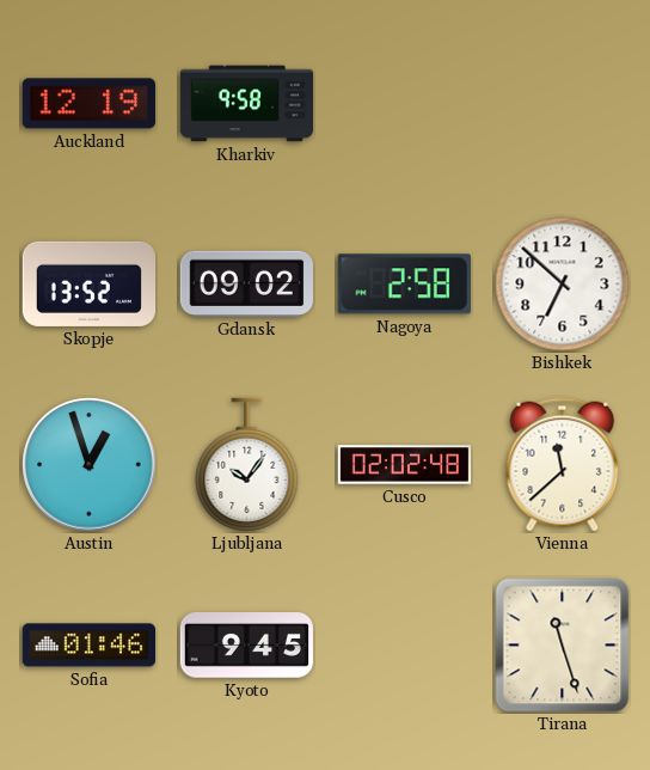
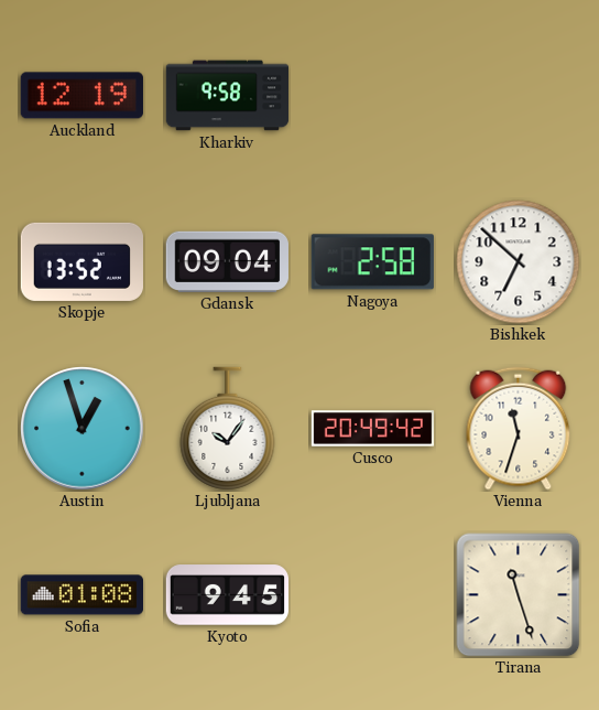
Gdansk: 09:02 -> 09:04
Cusco: 02:02 -> 20:49
Vienna: 11:38 -> 11:33
Sofia: 01:46 -> 01:08
